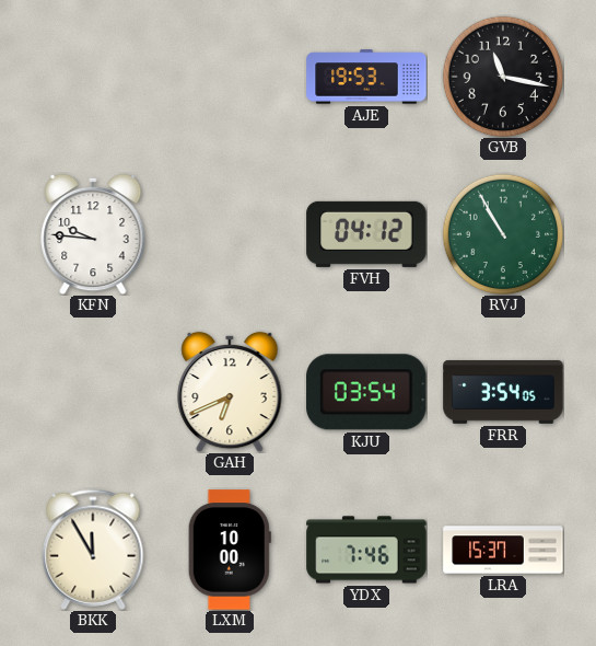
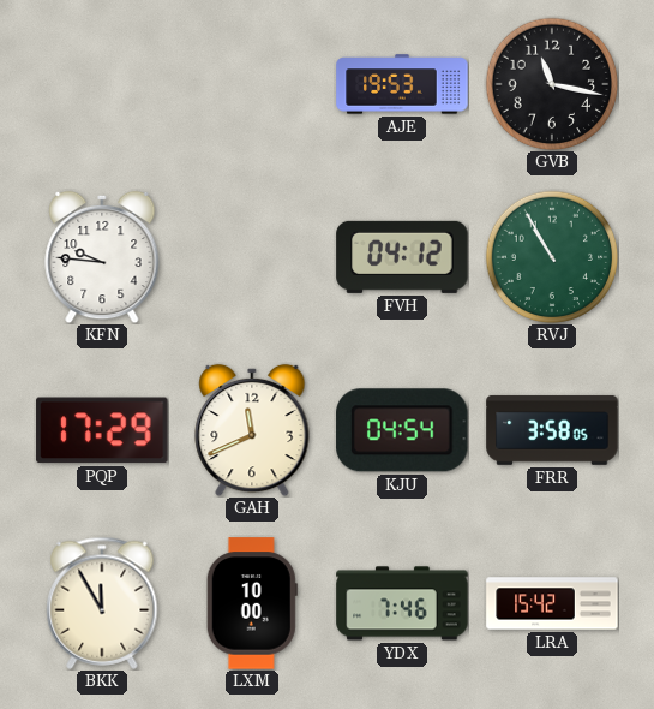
PQP: none -> 17:29
GAH: 6:41 -> 11:41
KJU: 03:54 -> 04:54
FRR: 3:54 -> 3:58
LRA: 15:37 -> 15:42
